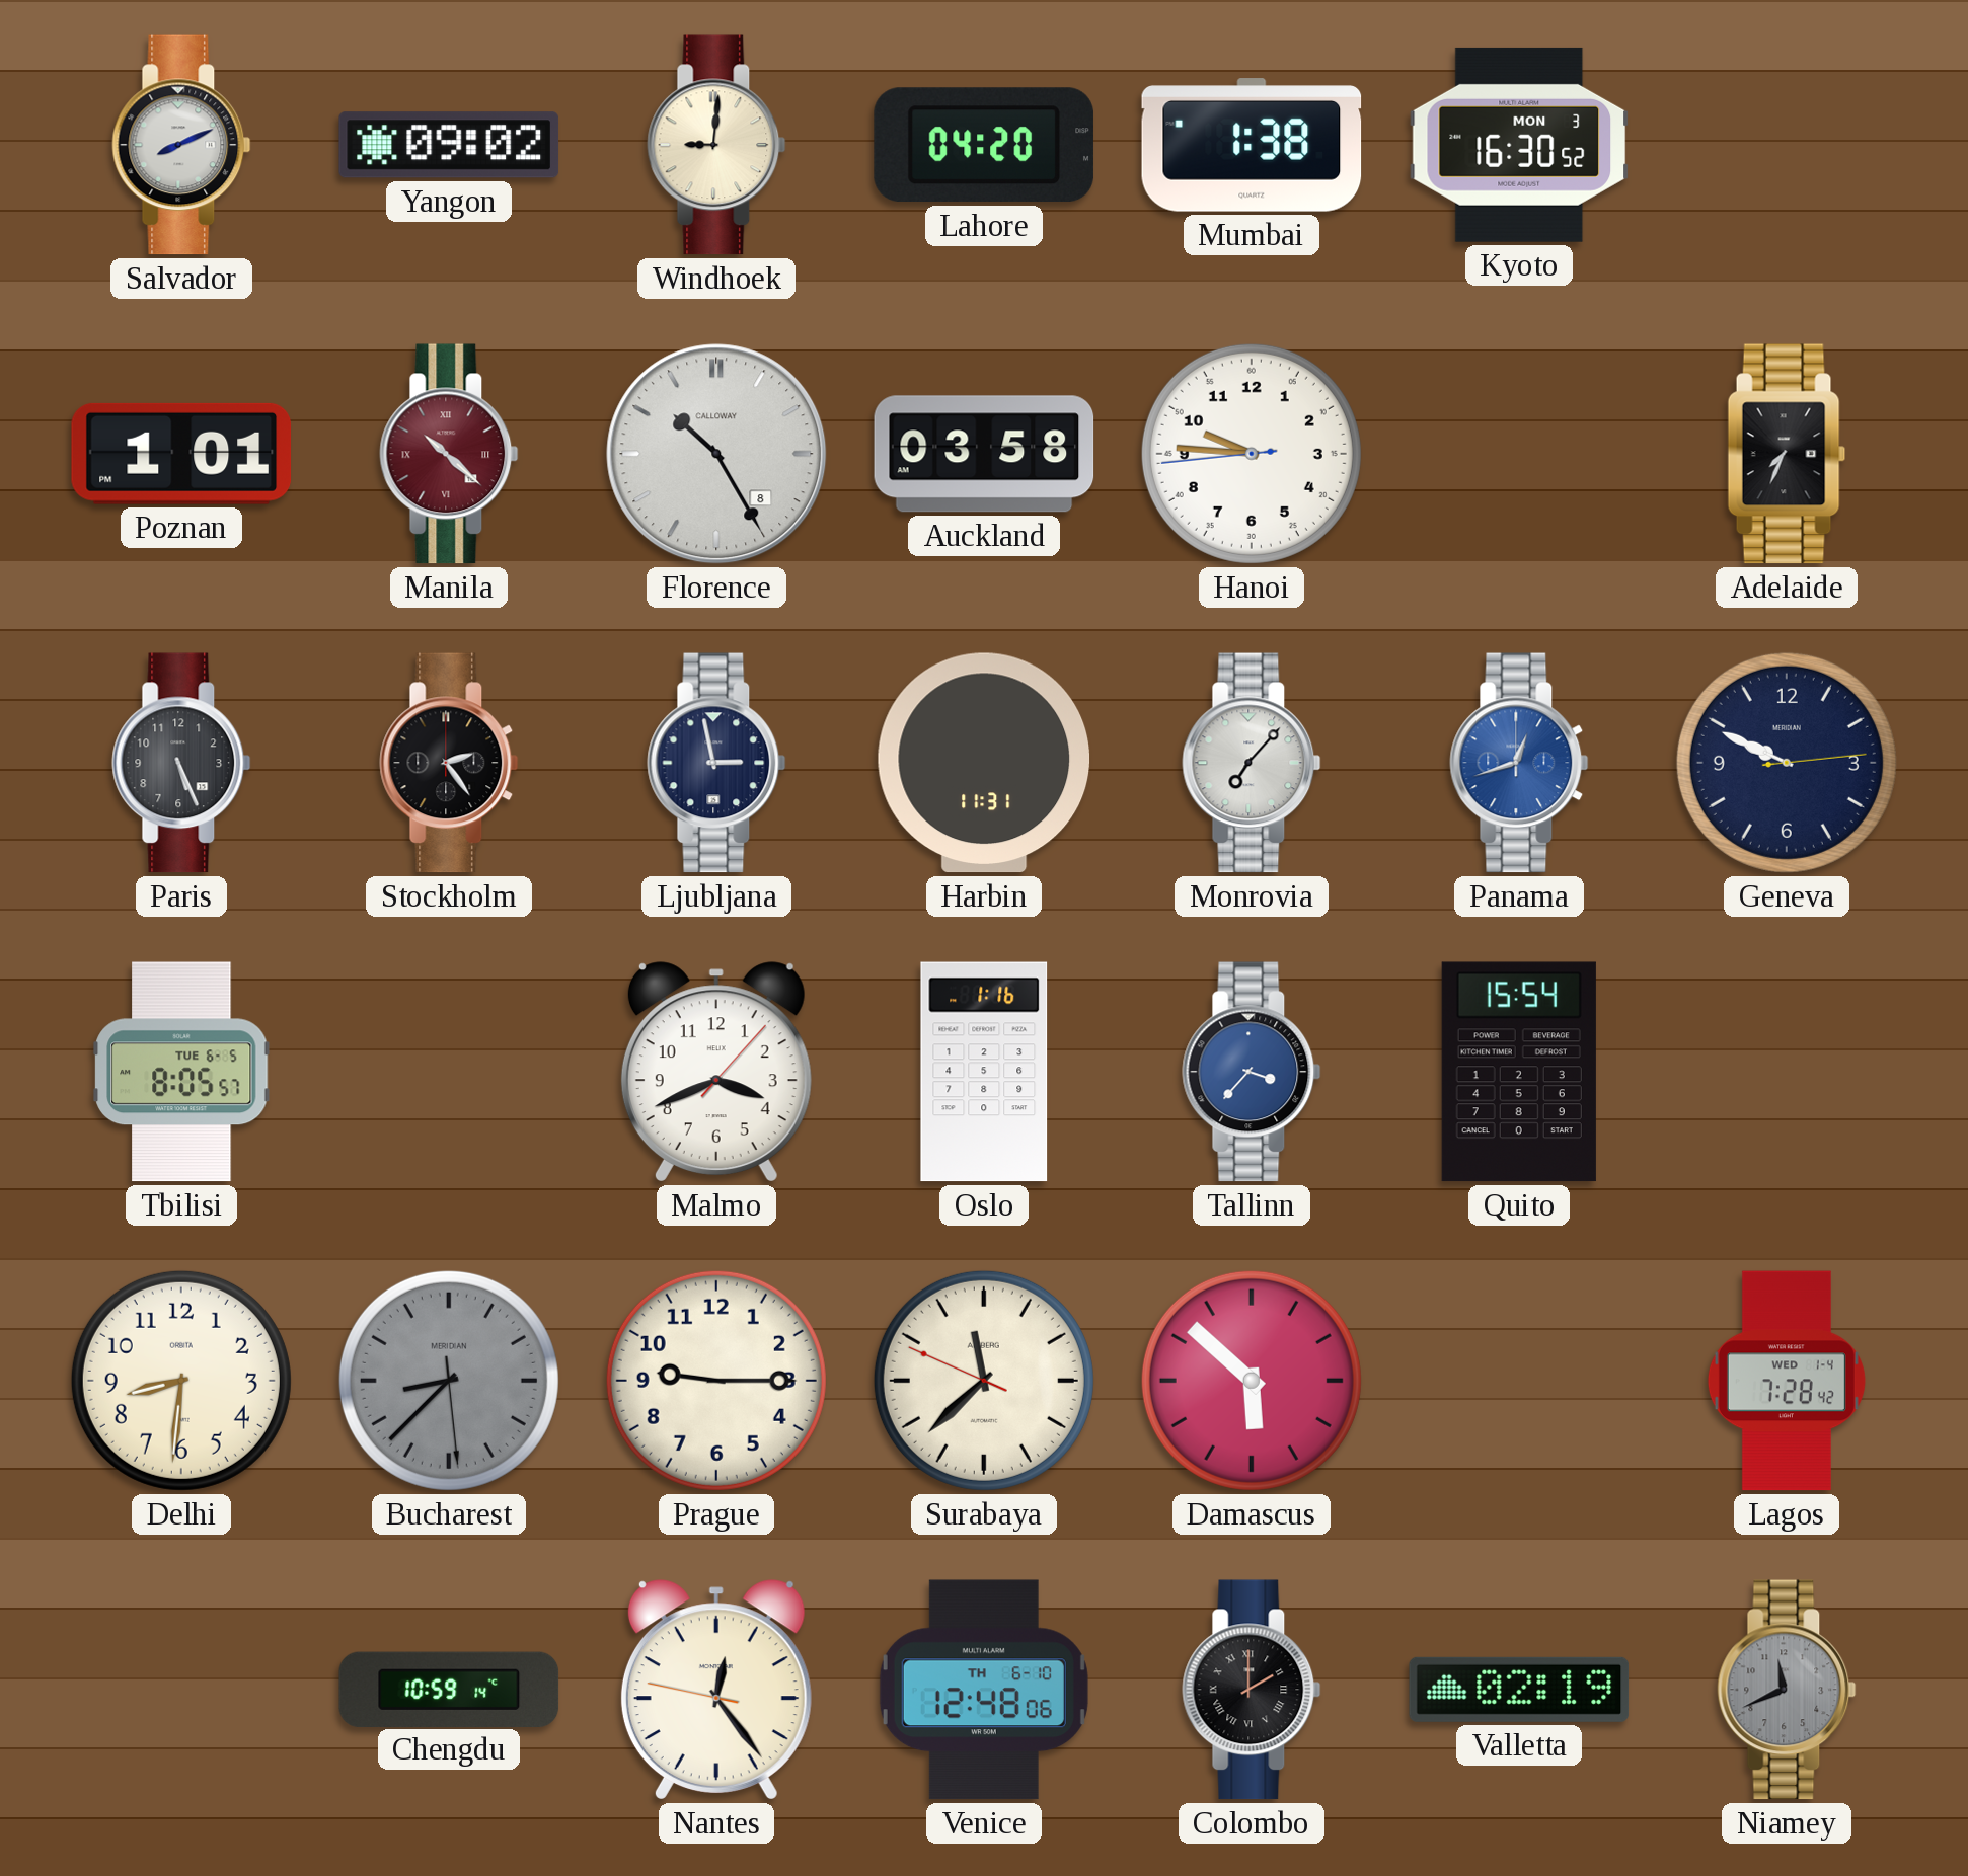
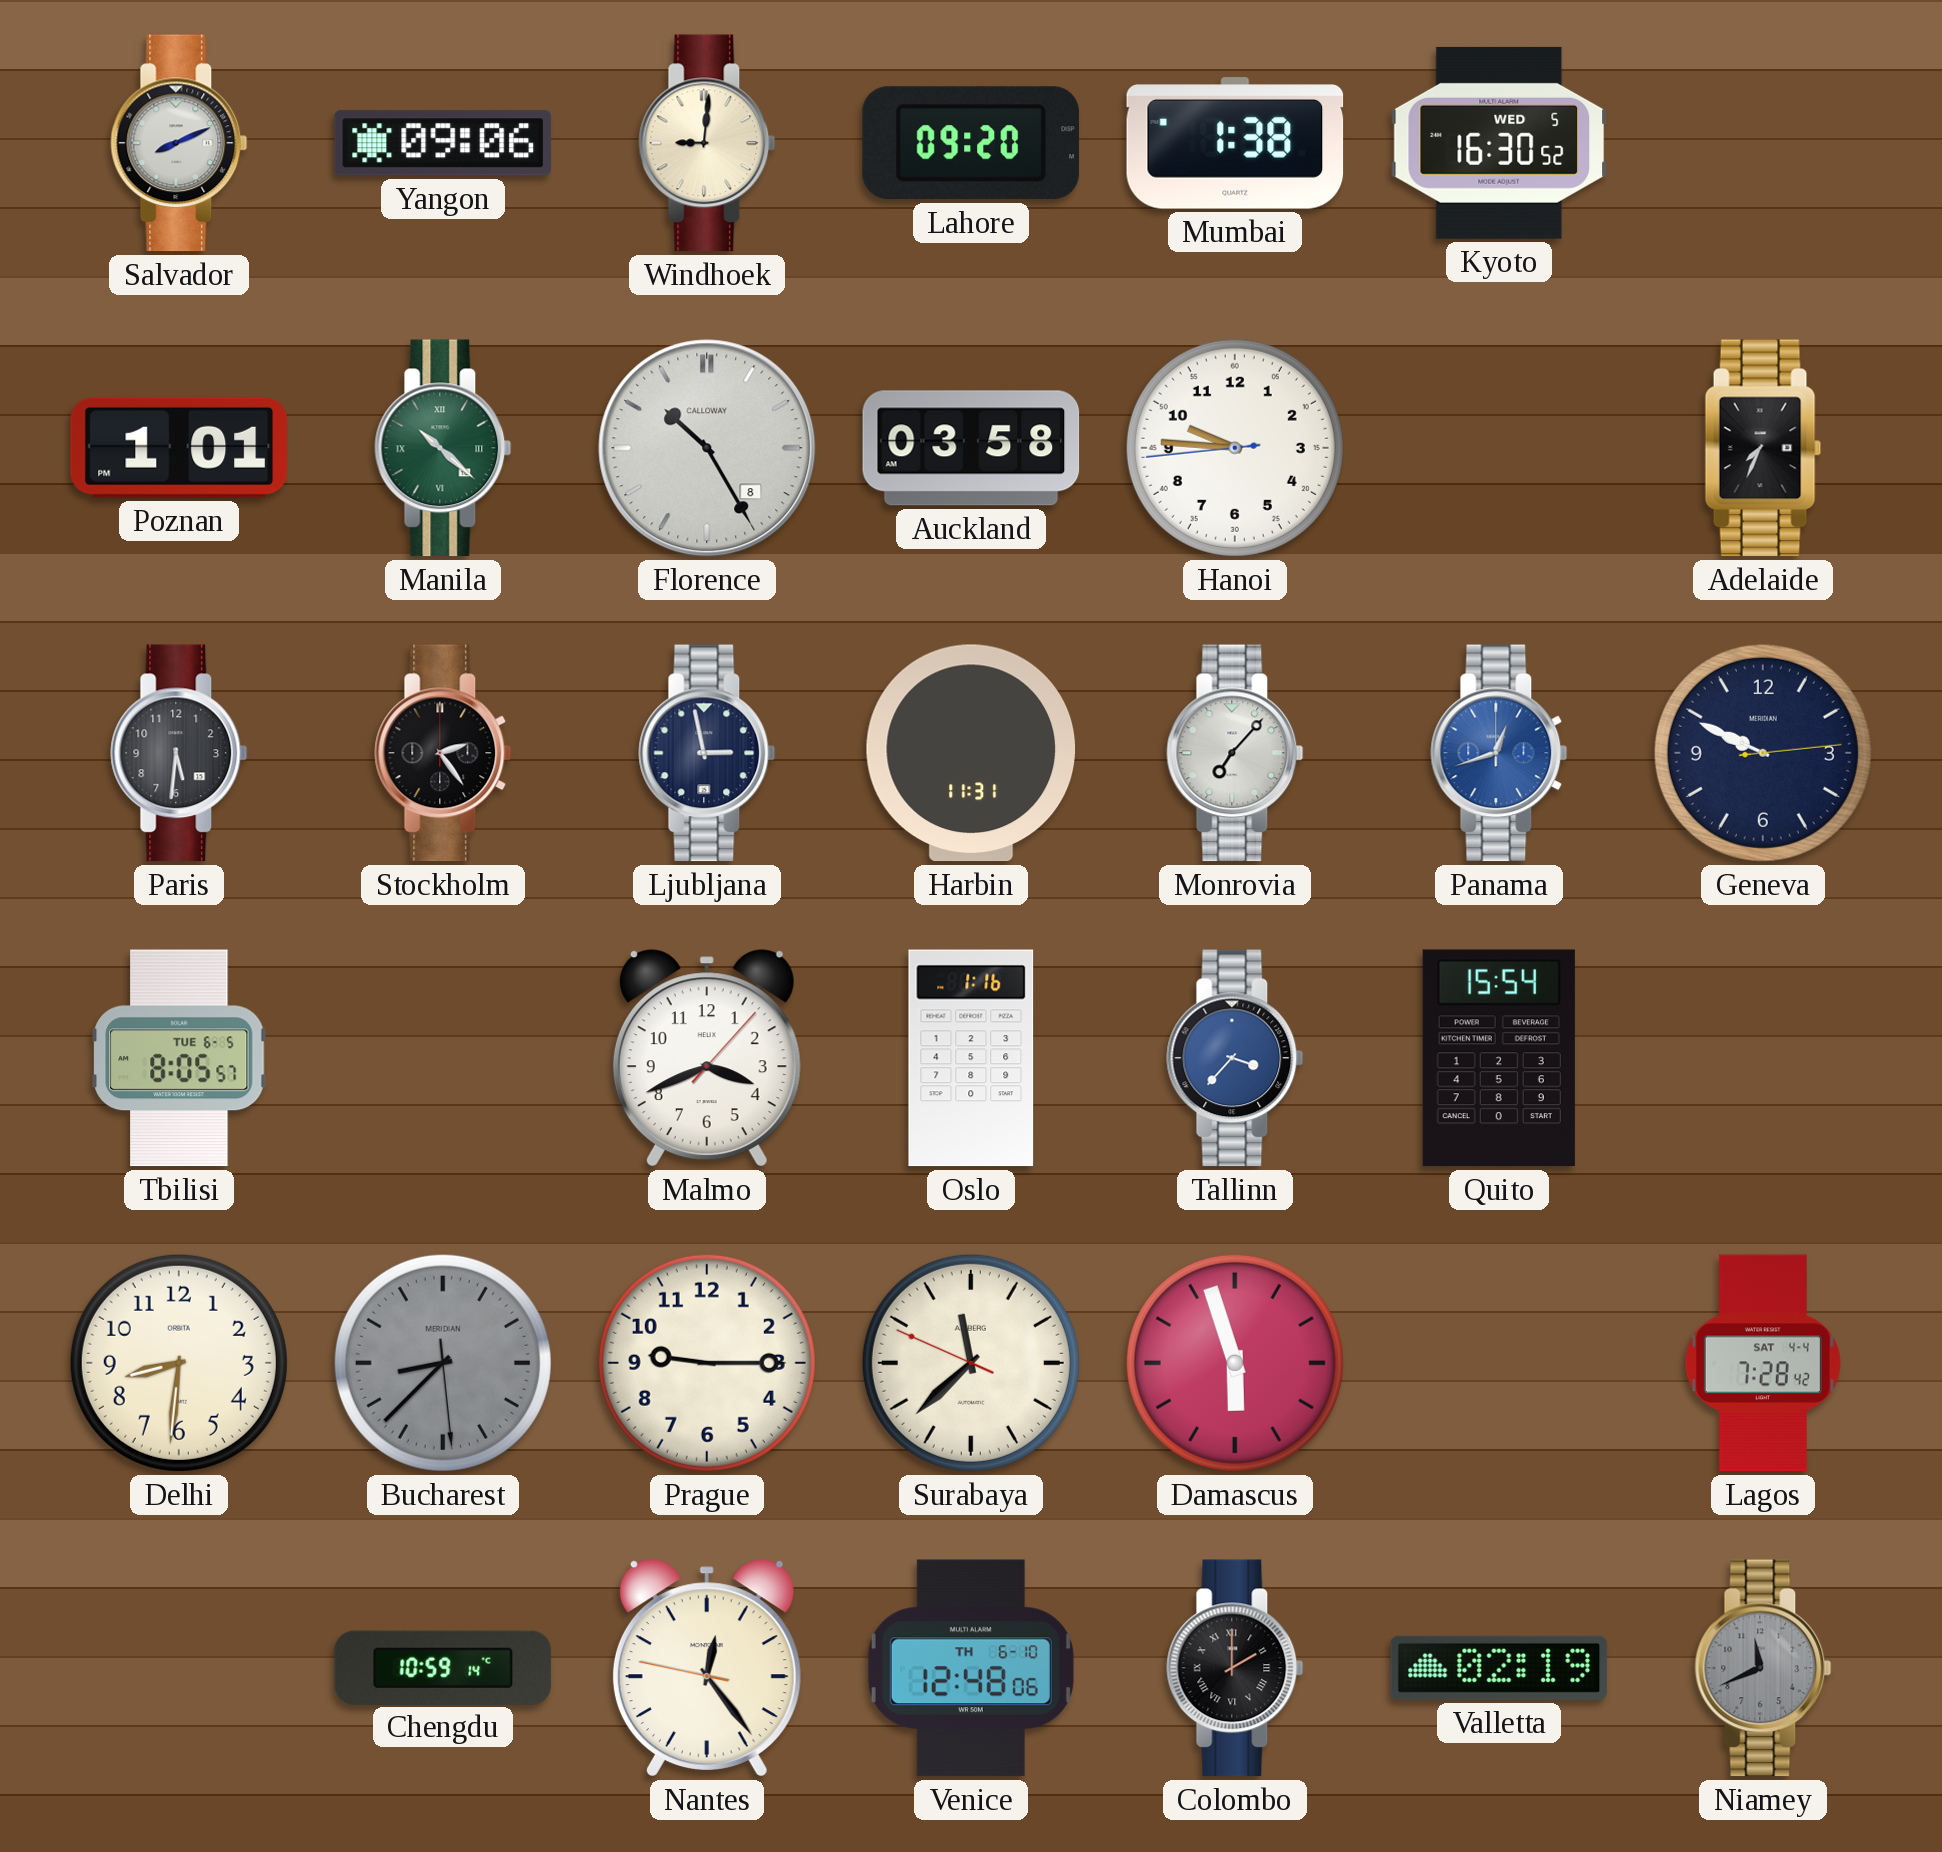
Yangon: 09:02 -> 09:06
Lahore: 04:20 -> 09:20
Kyoto date: MON 3 -> WED 5
Manila dial: burgundy -> green
Paris: 5:26 -> 5:31
Damascus: 5:52 -> 5:57
Lagos date: WED 1-4 -> SAT 4-4
